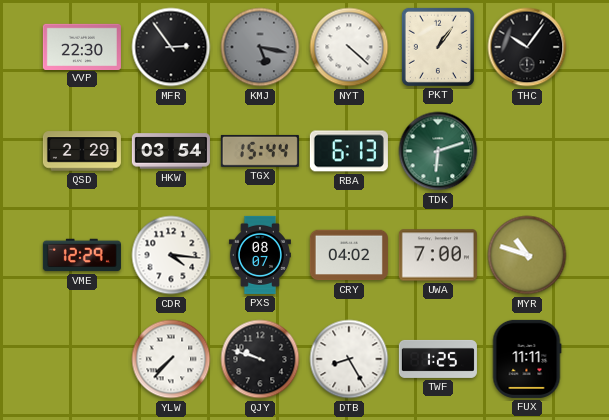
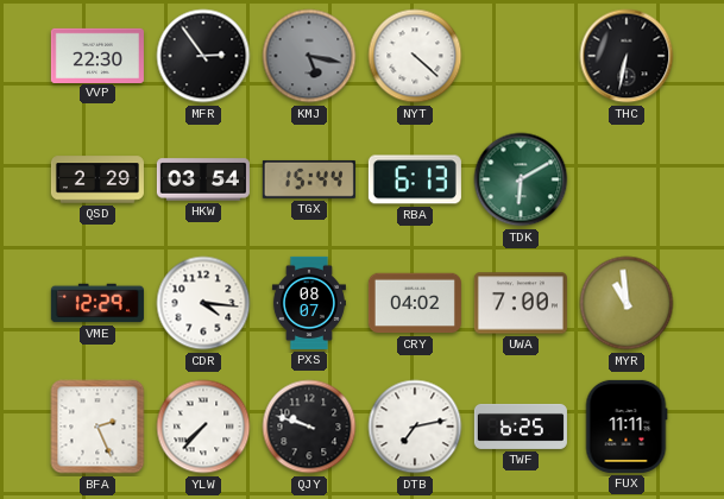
PKT: 1:06 -> none
THC: 10:06 -> 6:32
TDK: 6:12 -> 6:10
MYR: 10:48 -> 10:59
BFA: none -> 2:26
DTB: 8:25 -> 7:13
TWF: 1:25 -> 6:25
